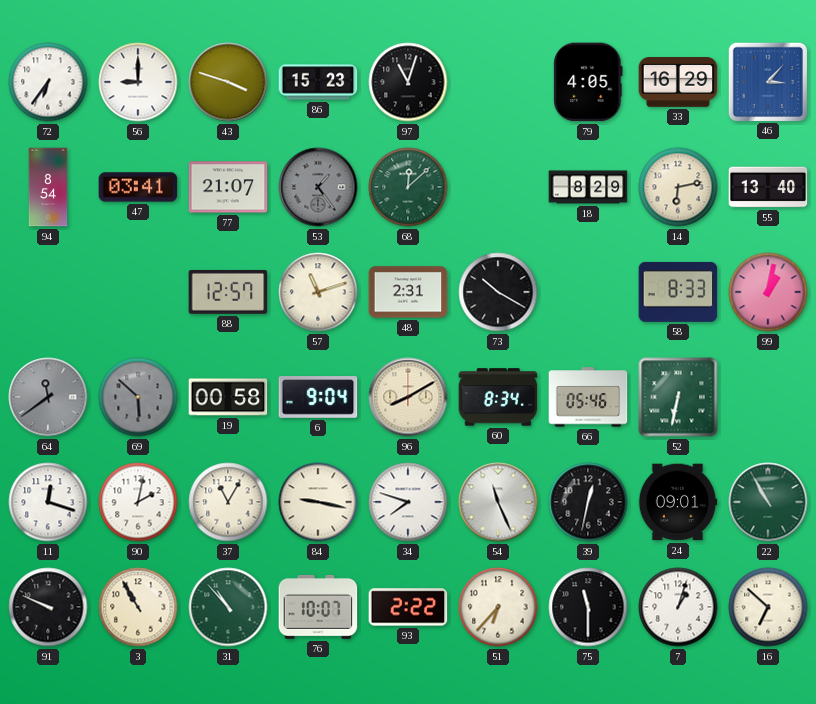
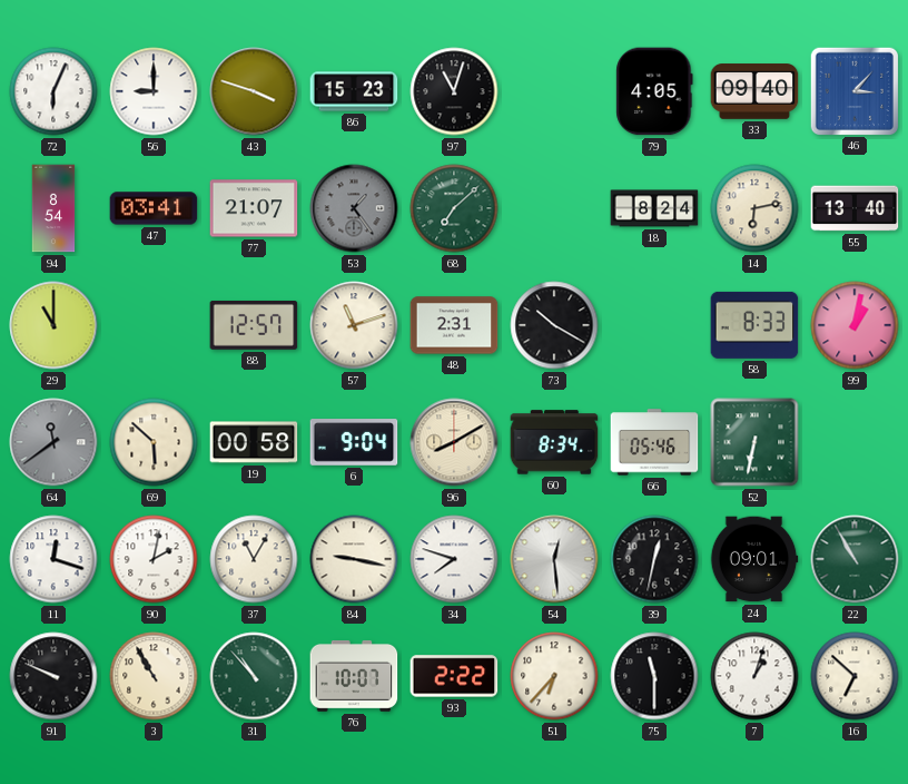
72: 6:36 -> 6:04
33: 16:29 -> 09:40
68: 12:08 -> 7:08
18: 8:29 -> 8:24
29: none -> 11:00
69 dial: grey -> cream
54: 11:26 -> 12:29
